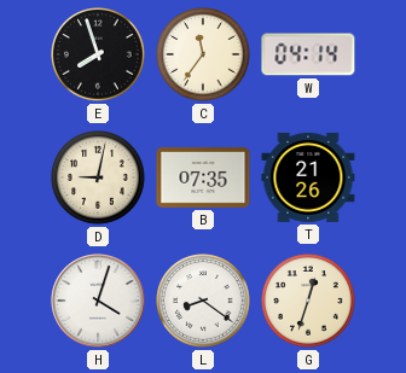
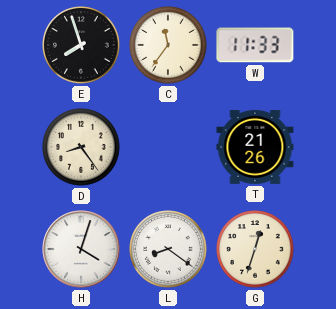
W: 04:14 -> 11:33
D: 9:02 -> 8:24
B: 07:35 -> none
